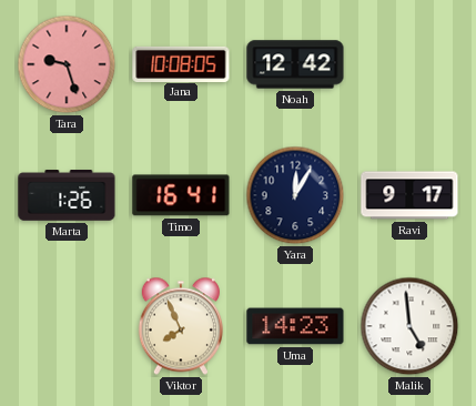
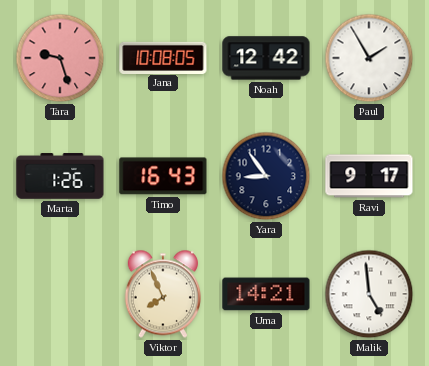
Paul: none -> 1:55
Timo: 16:41 -> 16:43
Yara: 12:05 -> 8:54
Uma: 14:23 -> 14:21
